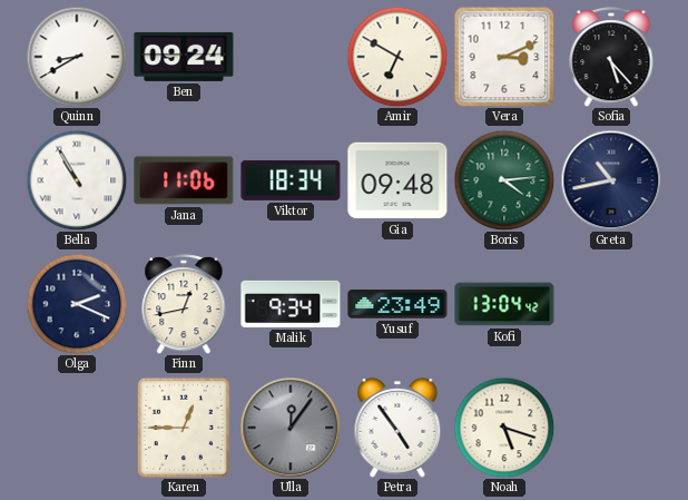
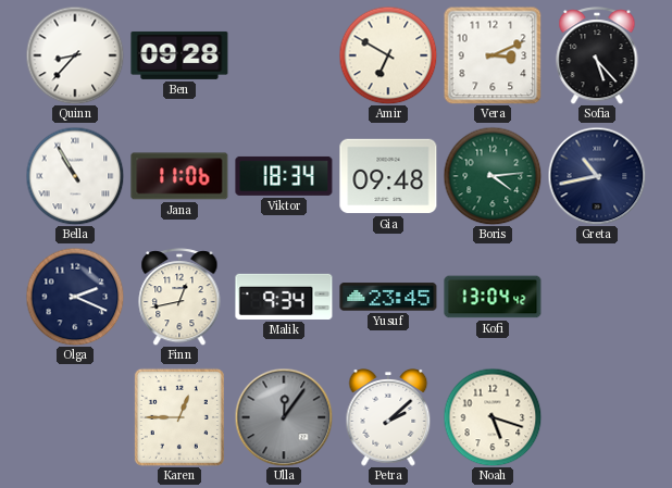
Quinn: 8:40 -> 8:37
Ben: 09:24 -> 09:28
Yusuf: 23:49 -> 23:45
Petra: 4:54 -> 2:08
